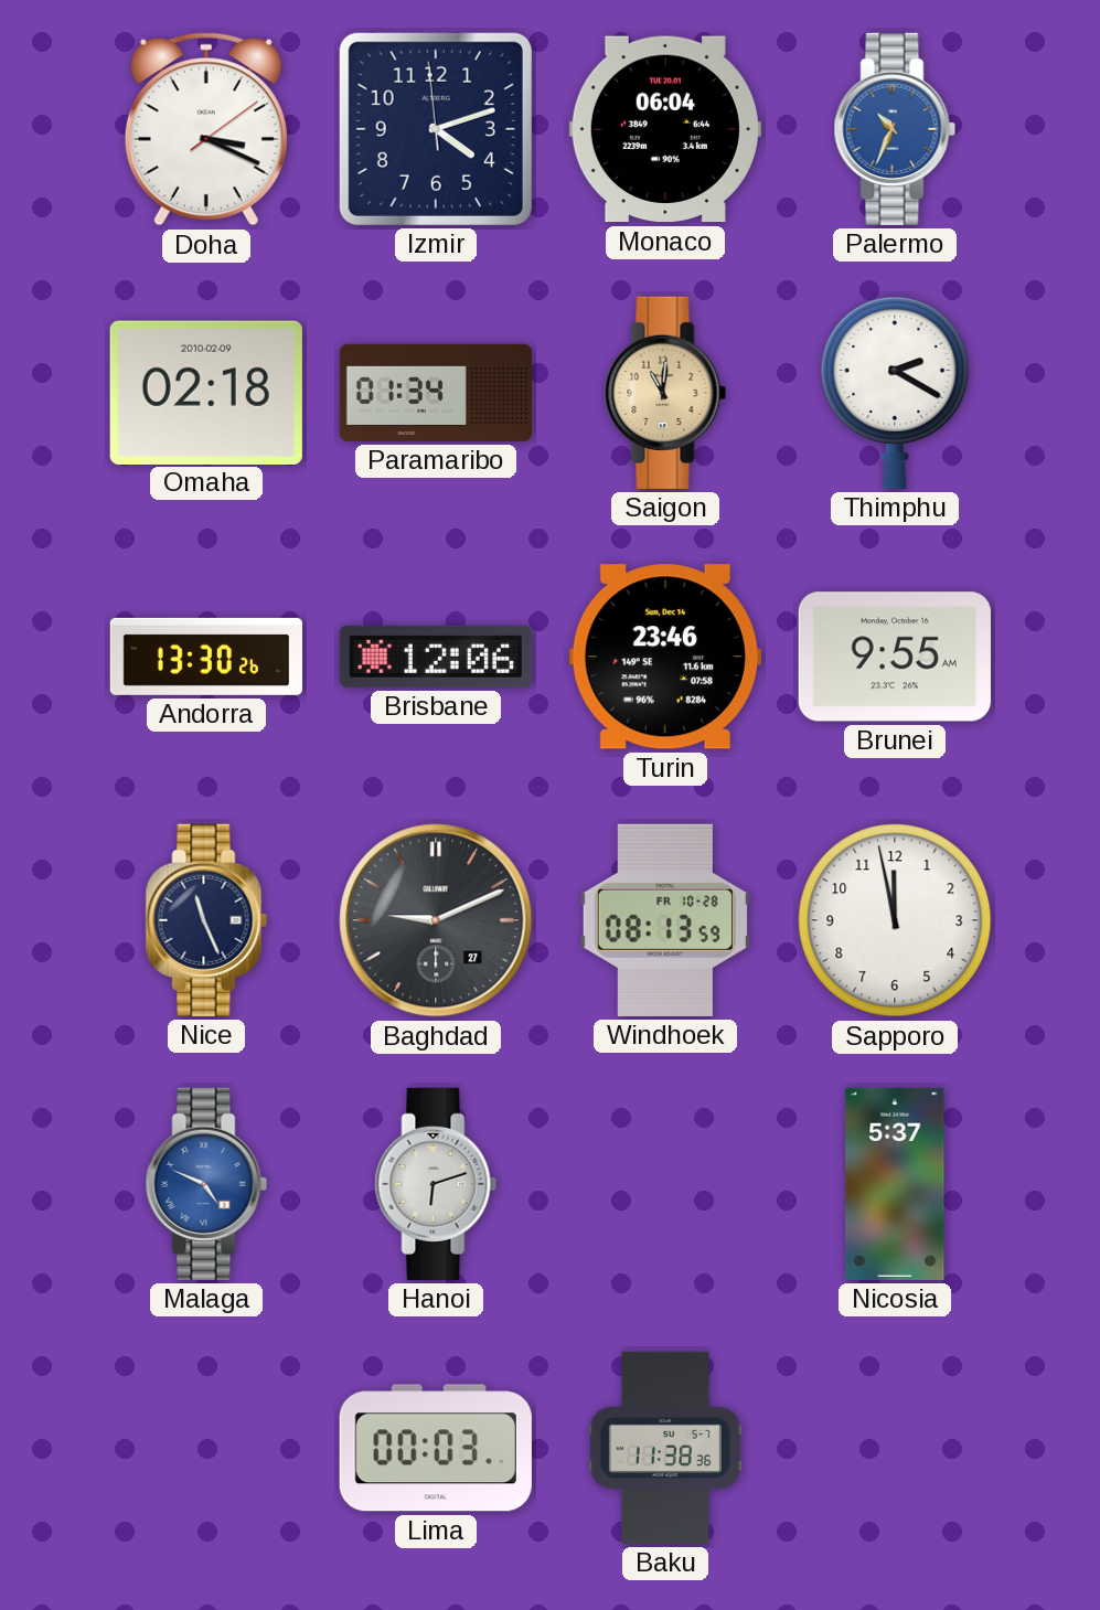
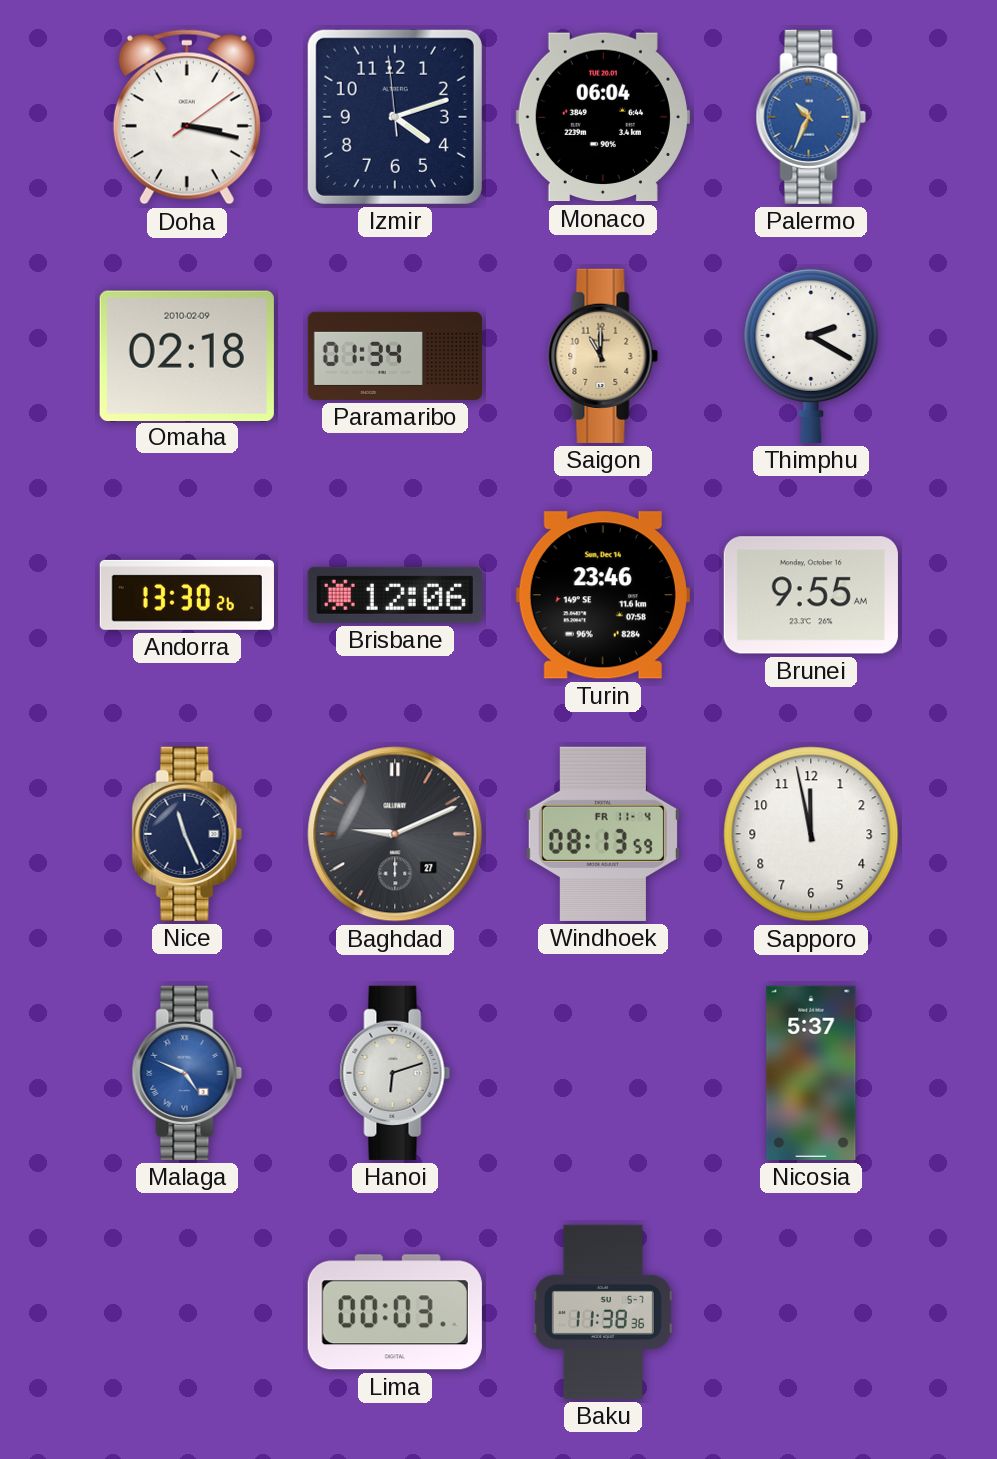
Doha: 3:19 -> 3:17
Saigon: 11:01 -> 11:00
Windhoek date: FR 10-28 -> FR 11-4
